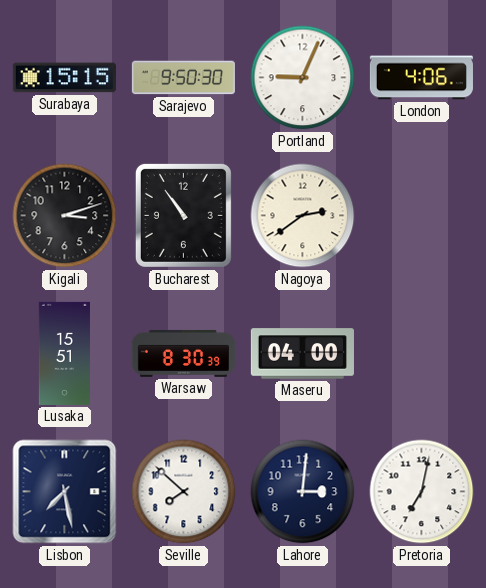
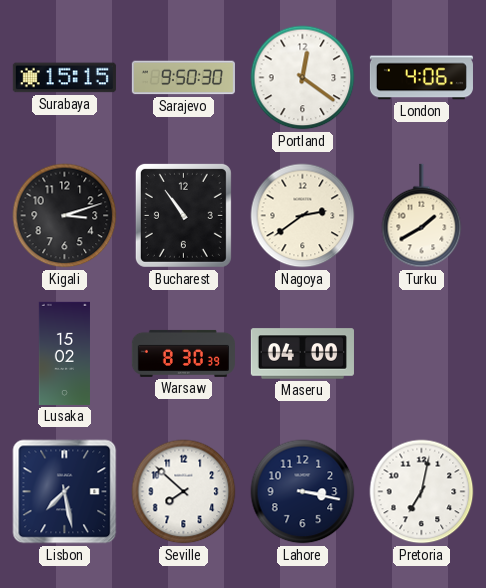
Portland: 9:04 -> 12:21
Turku: none -> 1:40
Lusaka: 15:51 -> 15:02
Lahore: 3:01 -> 3:17
